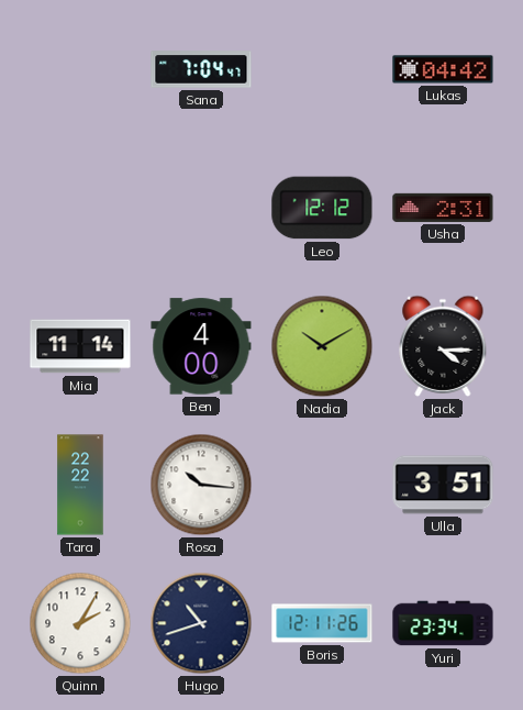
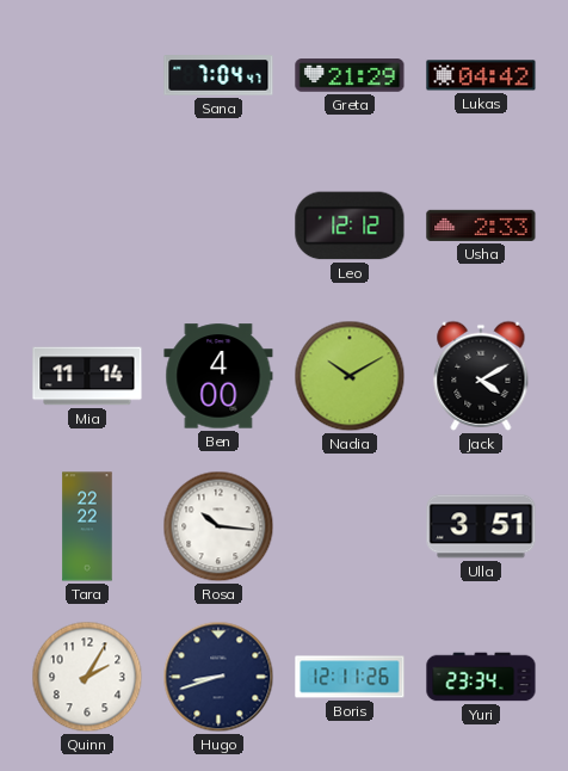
Greta: none -> 21:29
Usha: 2:31 -> 2:33
Jack: 4:15 -> 4:10
Hugo: 10:42 -> 8:42
